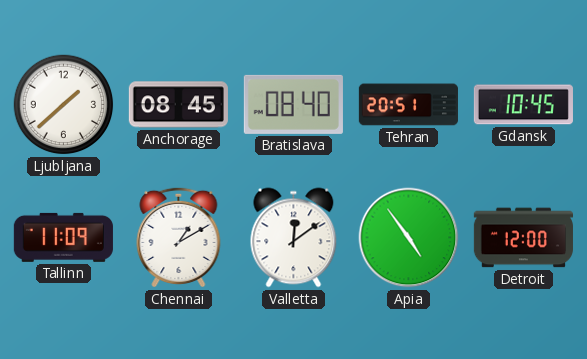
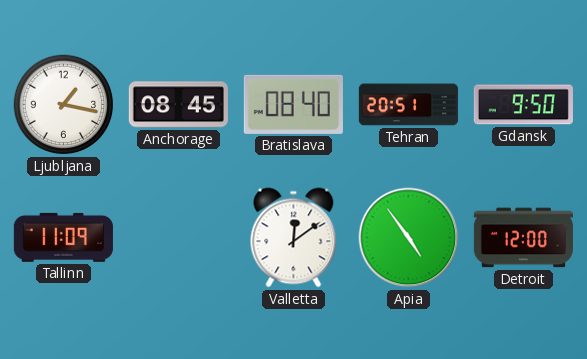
Ljubljana: 1:38 -> 1:17
Gdansk: 10:45 -> 9:50
Chennai: 1:10 -> none
